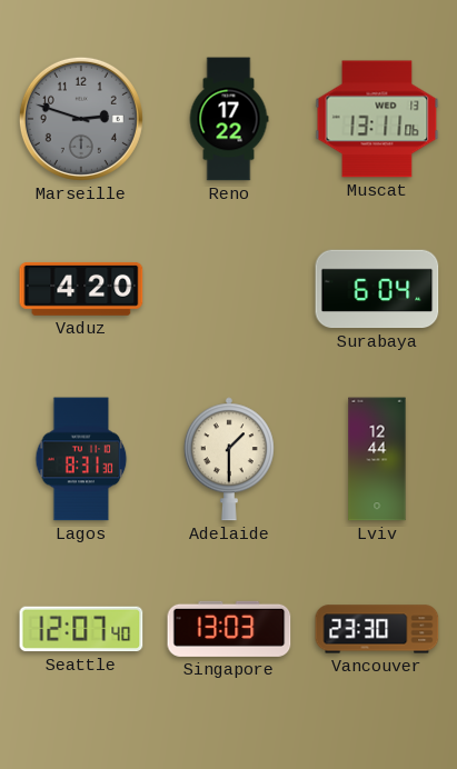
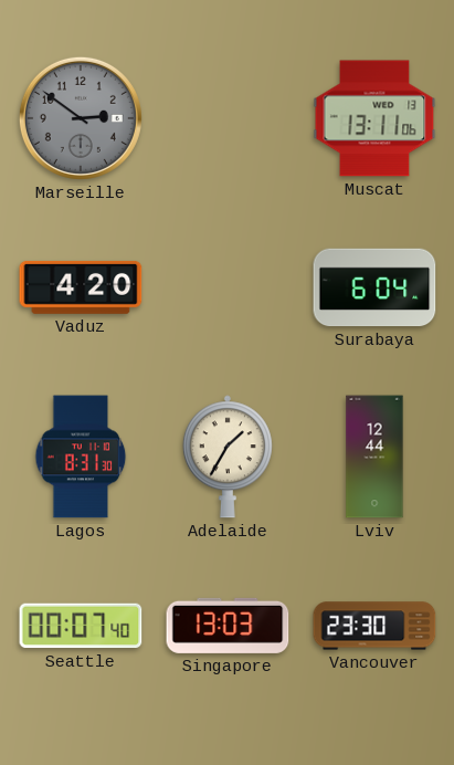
Marseille: 2:48 -> 2:51
Reno: 17:22 -> none
Adelaide: 1:30 -> 1:35
Seattle: 12:07 -> 00:07
